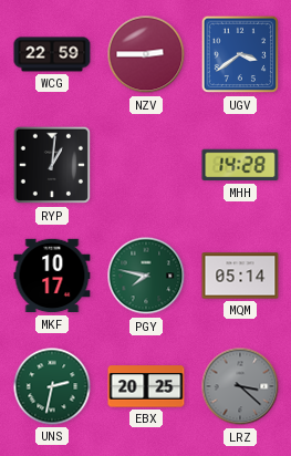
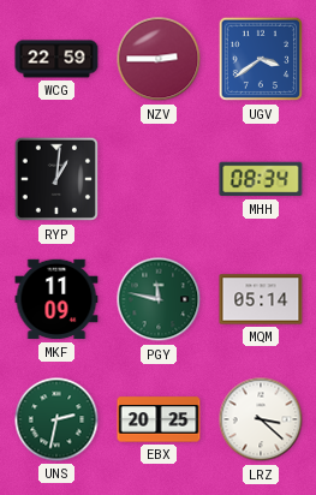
MHH: 14:28 -> 08:34
MKF: 10:17 -> 11:09
PGY: 7:47 -> 11:47
LRZ dial: grey -> white
